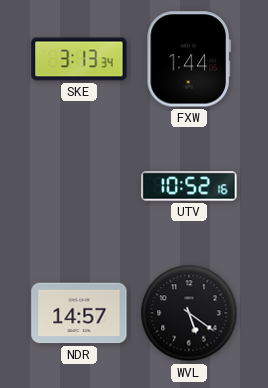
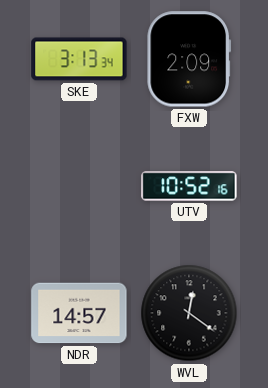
FXW: 1:44 -> 2:09
WVL: 5:21 -> 12:21
